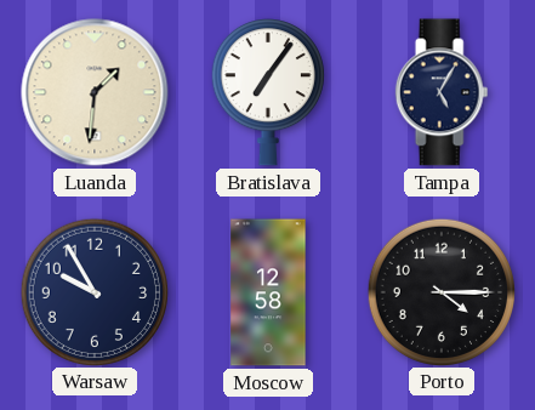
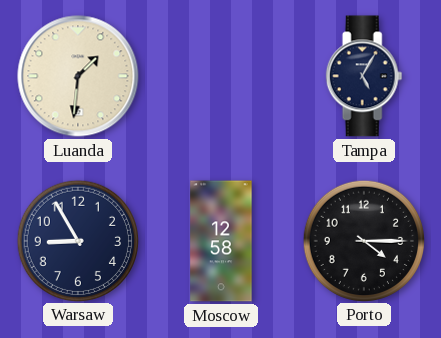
Bratislava: 7:06 -> none
Warsaw: 9:55 -> 8:55
